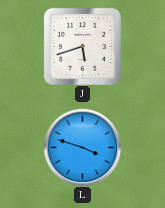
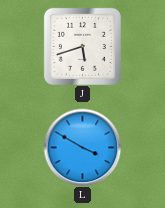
L: 3:48 -> 3:50
